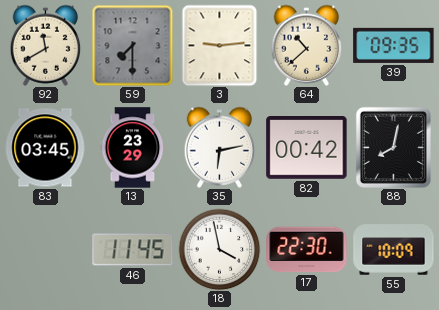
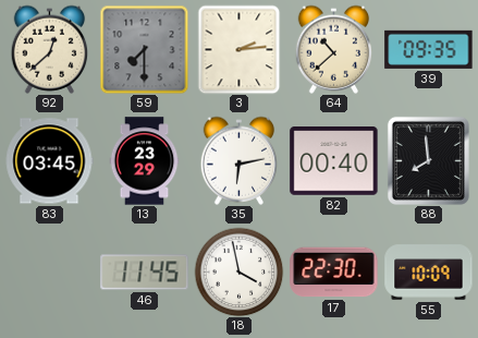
92: 11:40 -> 12:38
3: 9:14 -> 2:14
82: 00:42 -> 00:40
88: 8:02 -> 7:59
